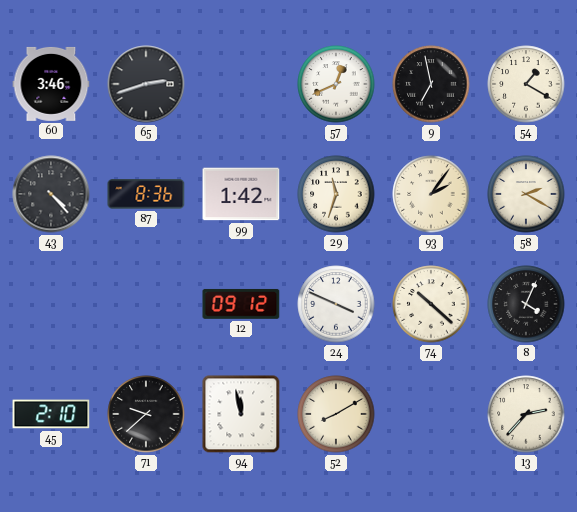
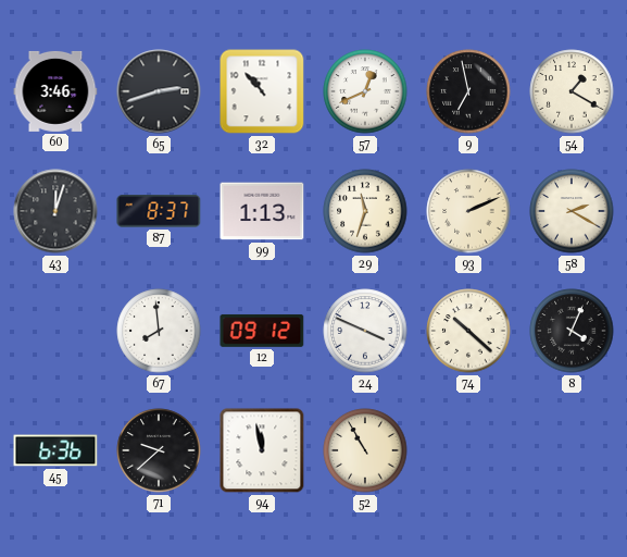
32: none -> 10:53
43: 4:23 -> 12:03
87: 8:36 -> 8:37
99: 1:42 -> 1:13
93: 2:06 -> 2:11
67: none -> 7:59
45: 2:10 -> 6:36
52: 8:10 -> 10:55
13: 2:37 -> none
